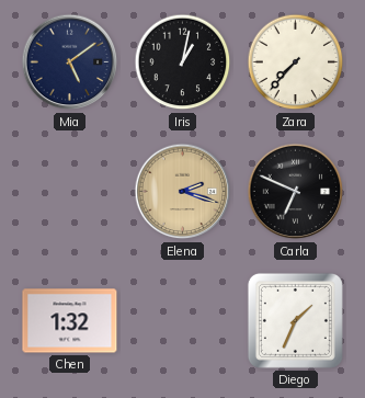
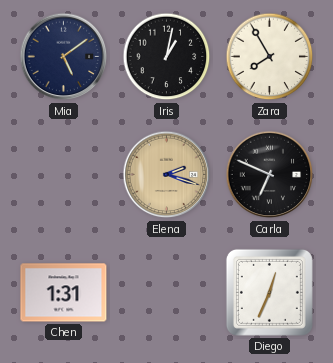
Zara: 7:37 -> 7:55
Chen: 1:32 -> 1:31
Diego: 1:34 -> 12:34
